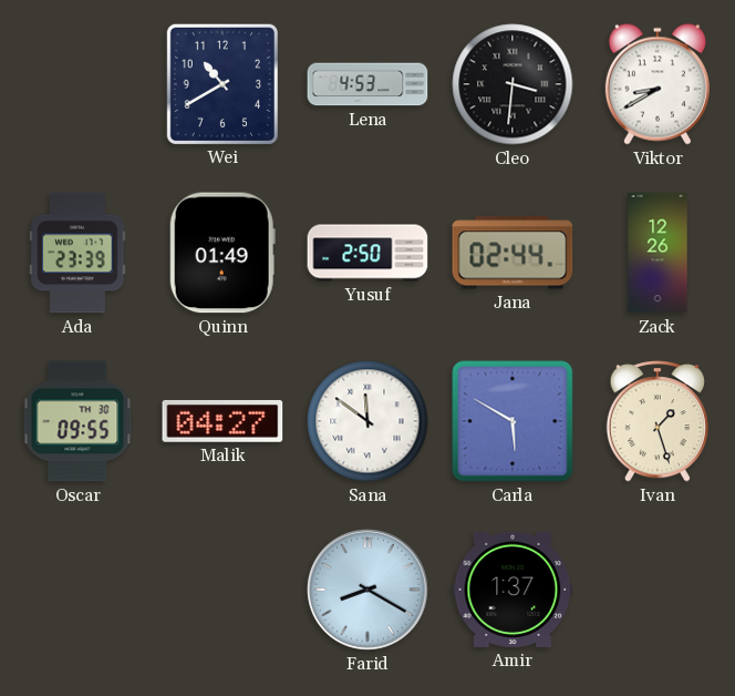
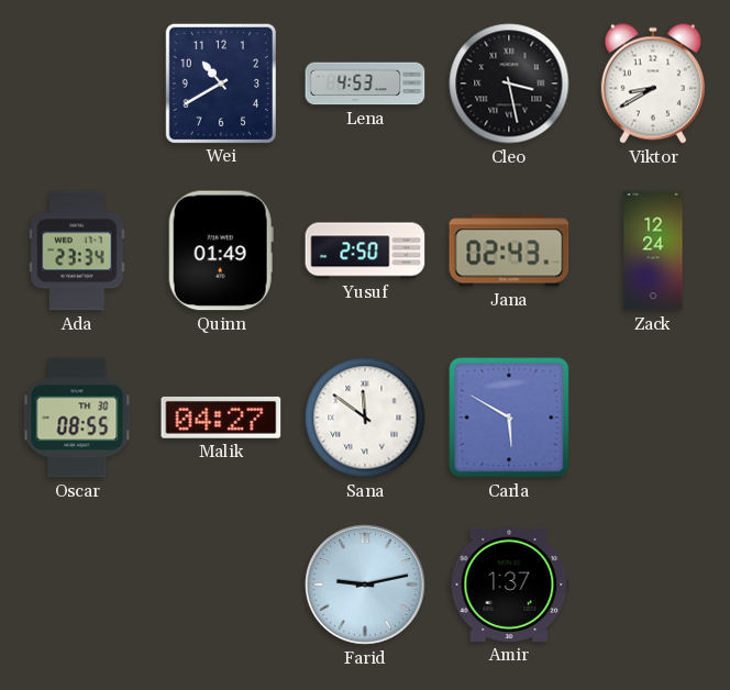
Cleo: 3:31 -> 3:28
Ada: 23:39 -> 23:34
Jana: 02:44 -> 02:43
Zack: 12:26 -> 12:24
Oscar: 09:55 -> 08:55
Ivan: 1:27 -> none
Farid: 8:20 -> 9:13
